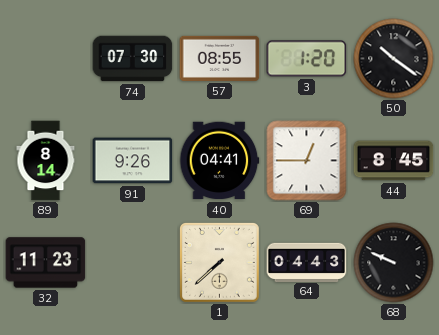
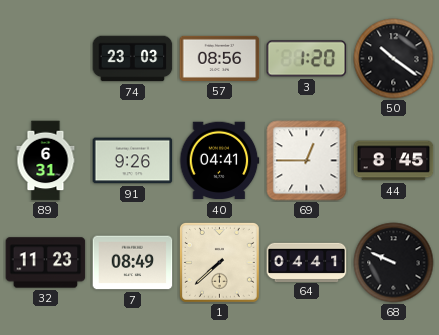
74: 07:30 -> 23:03
57: 08:55 -> 08:56
89: 8:14 -> 6:31
7: none -> 08:49
64: 04:43 -> 04:41
